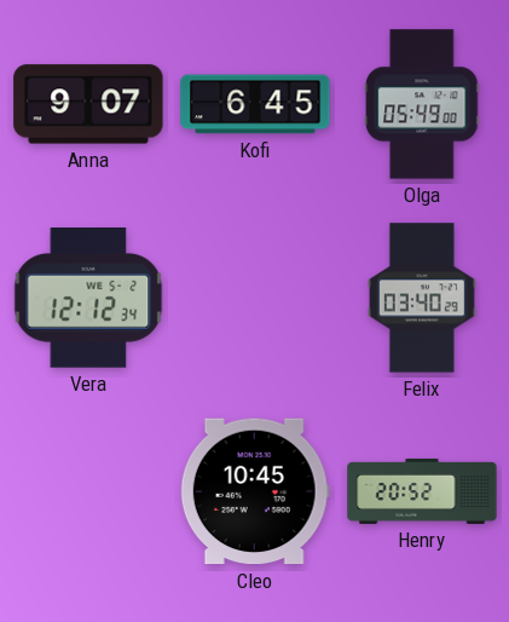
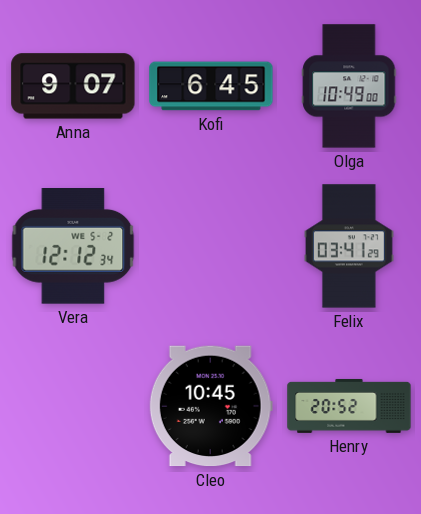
Olga: 05:49 -> 10:49
Felix: 03:40 -> 03:41
